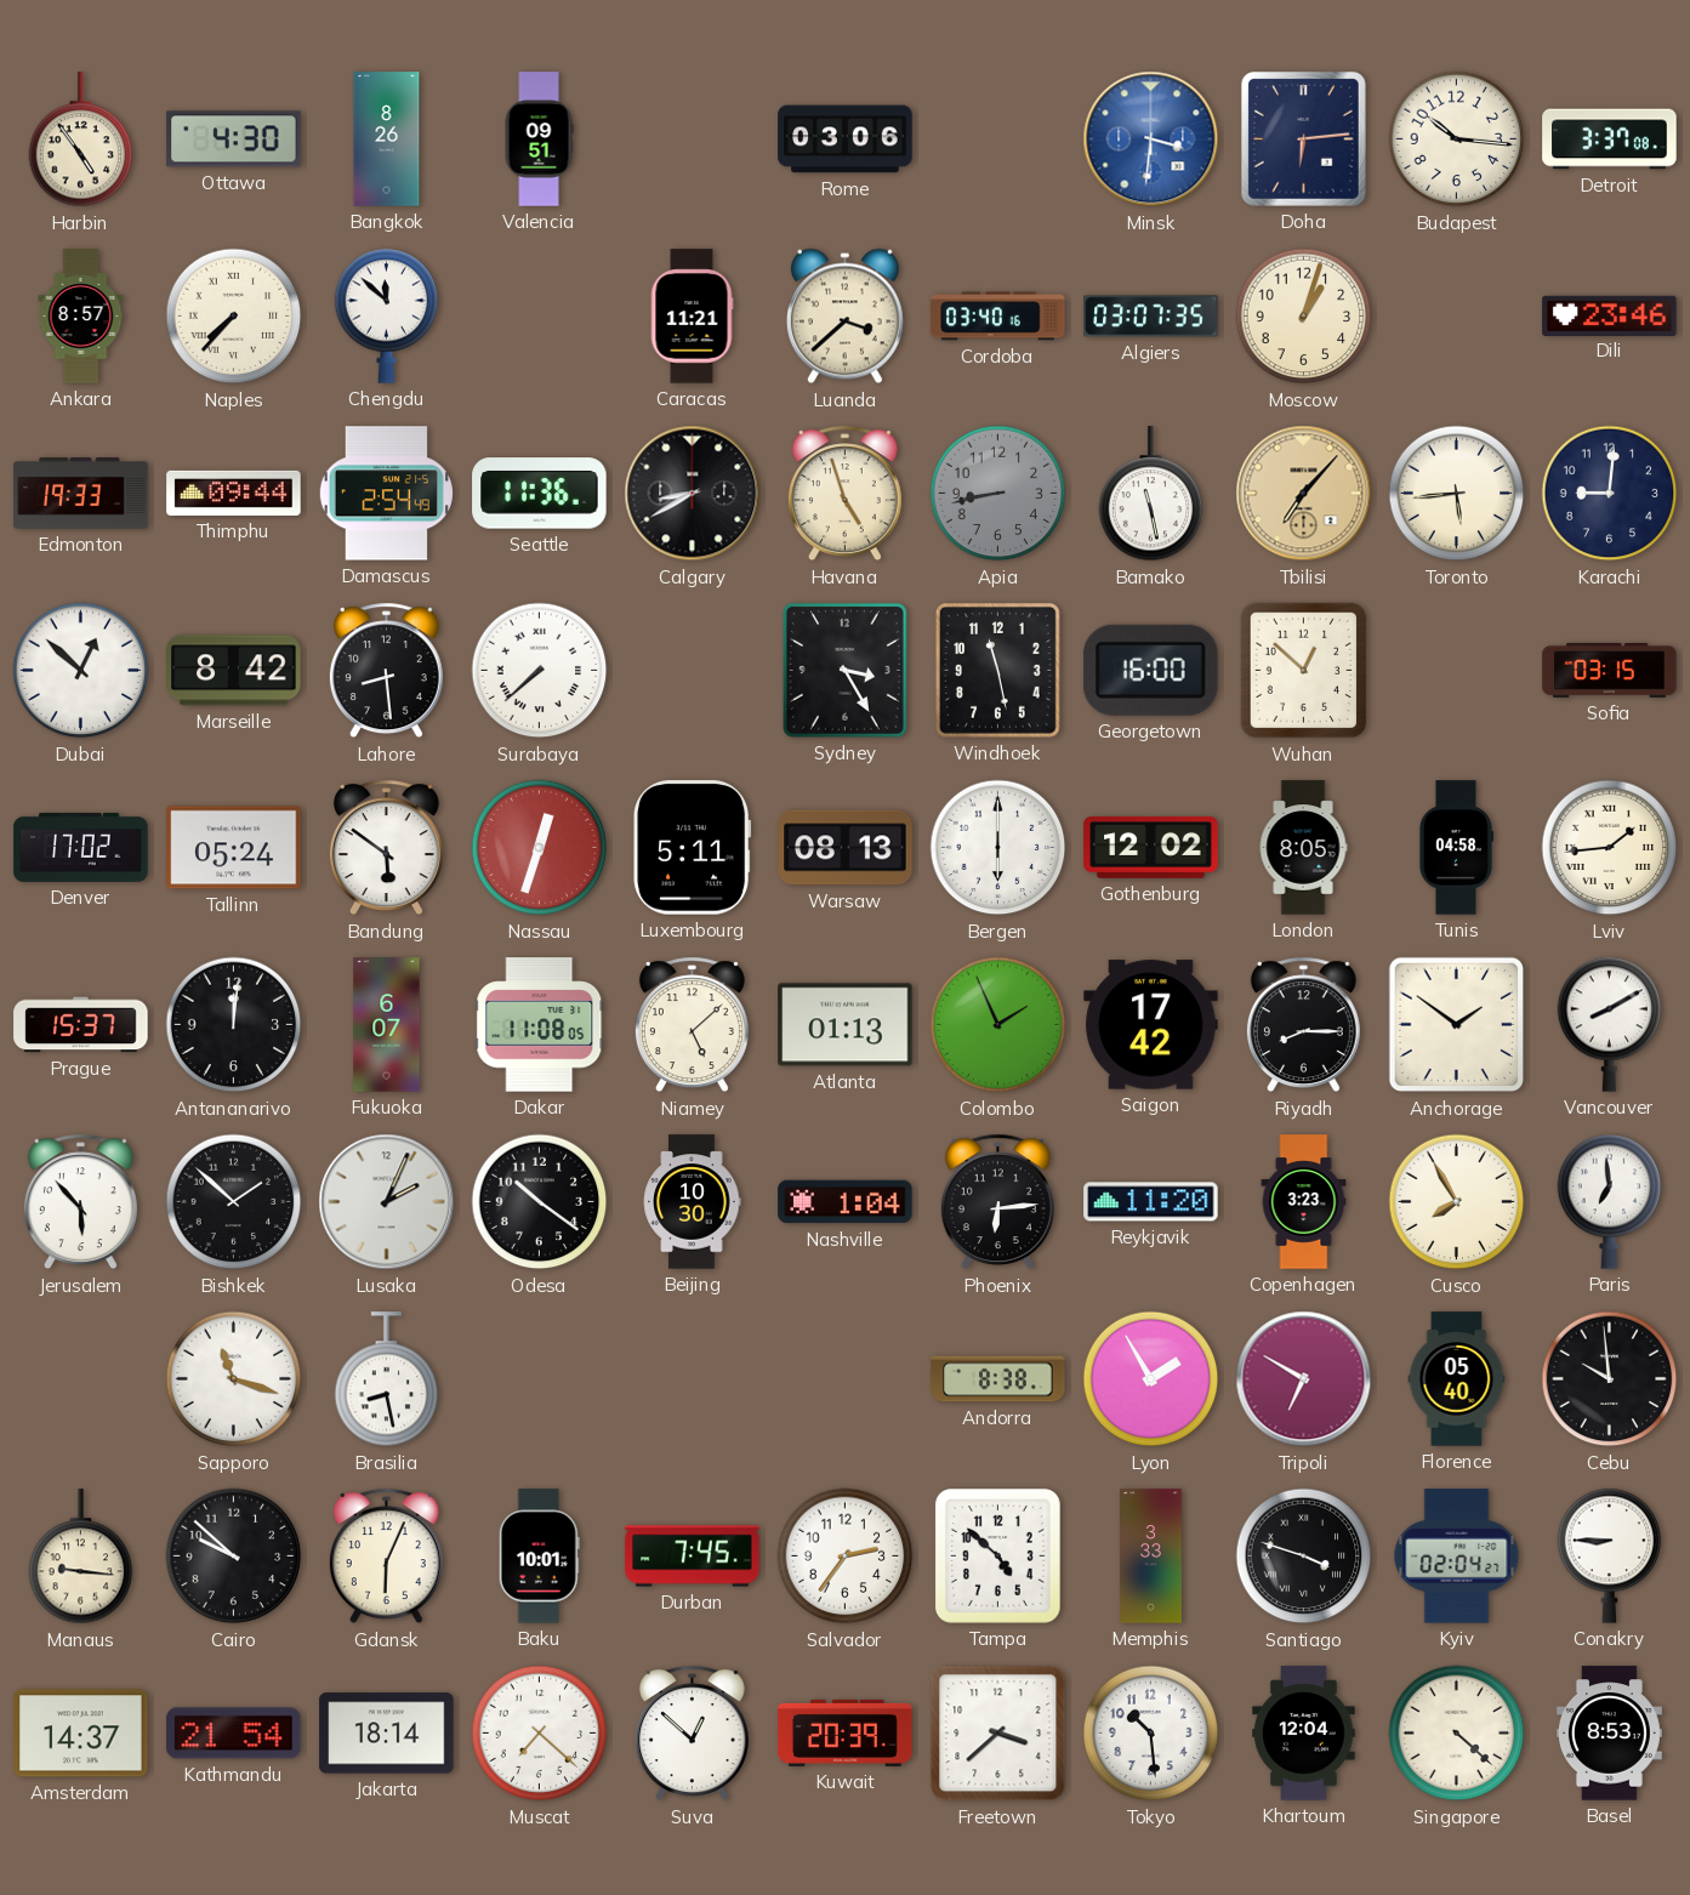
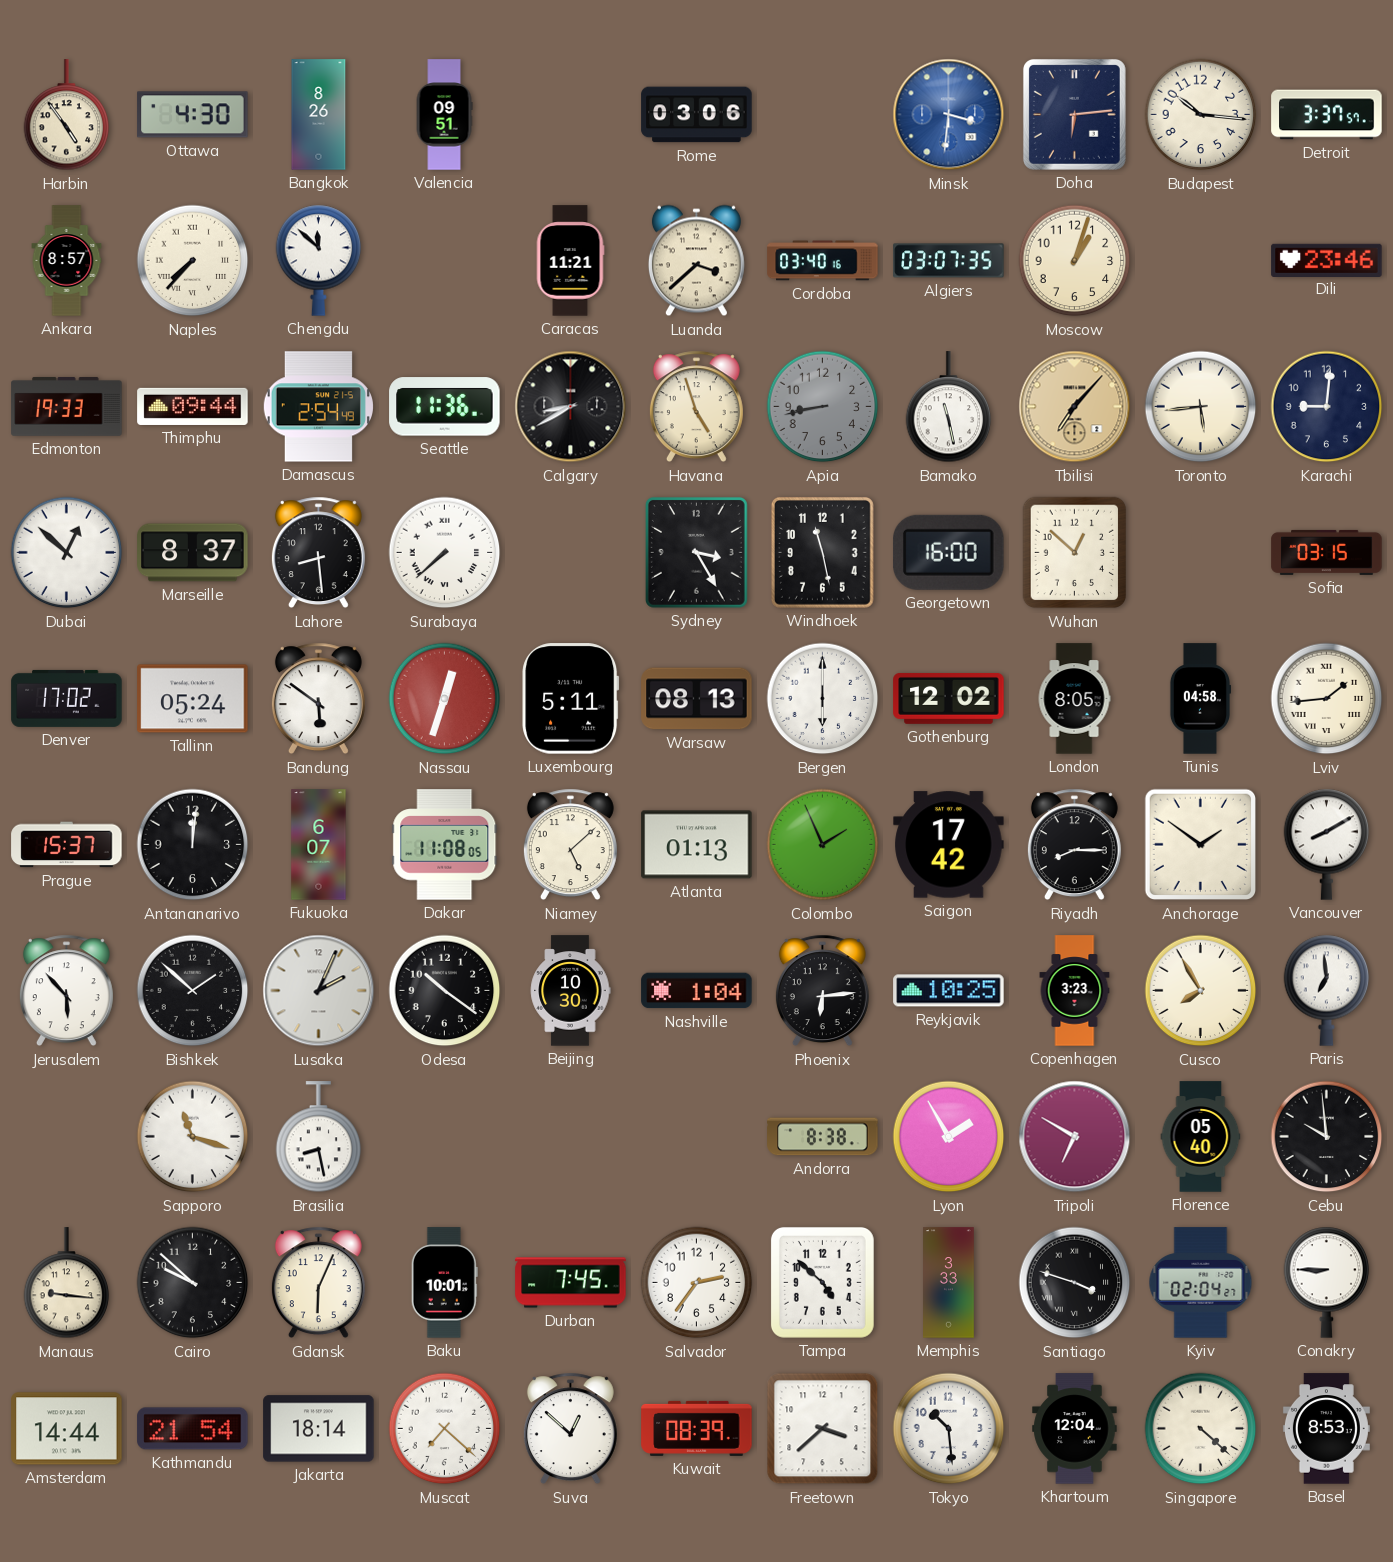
Detroit: 3:37:08 -> 3:37:57
Marseille: 8:42 -> 8:37
Reykjavik: 11:20 -> 10:25
Amsterdam: 14:37 -> 14:44
Kuwait: 20:39 -> 08:39
